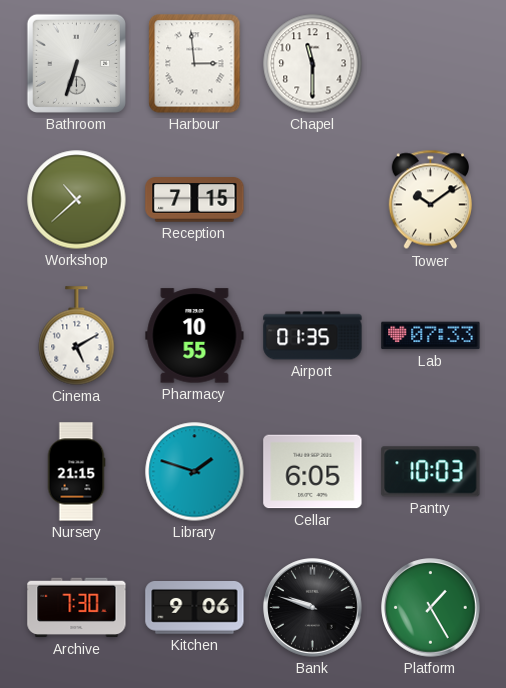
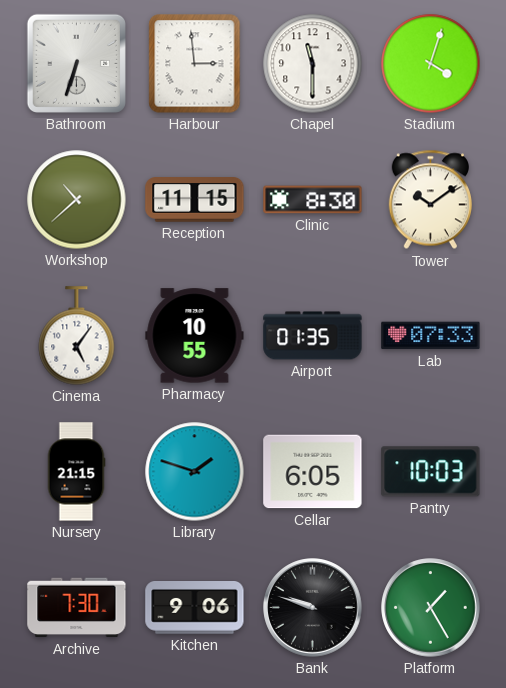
Stadium: none -> 4:03
Reception: 7:15 -> 11:15
Clinic: none -> 8:30
Cinema: 5:10 -> 5:06
